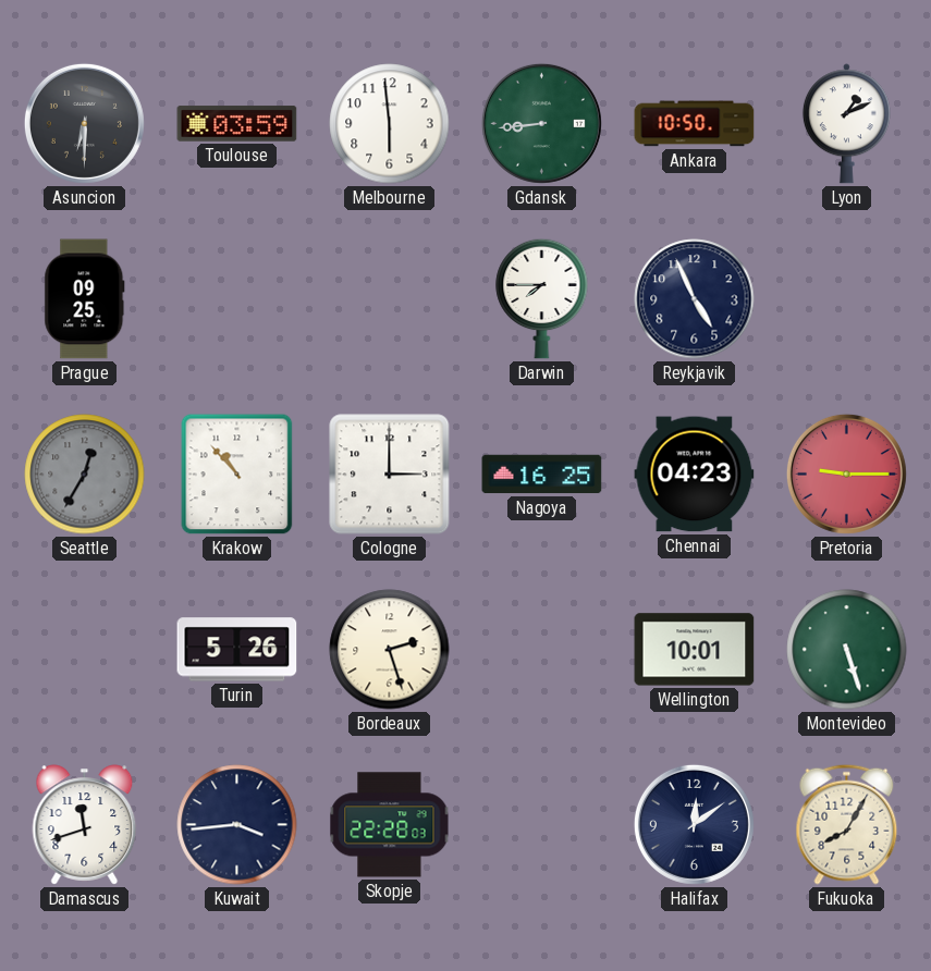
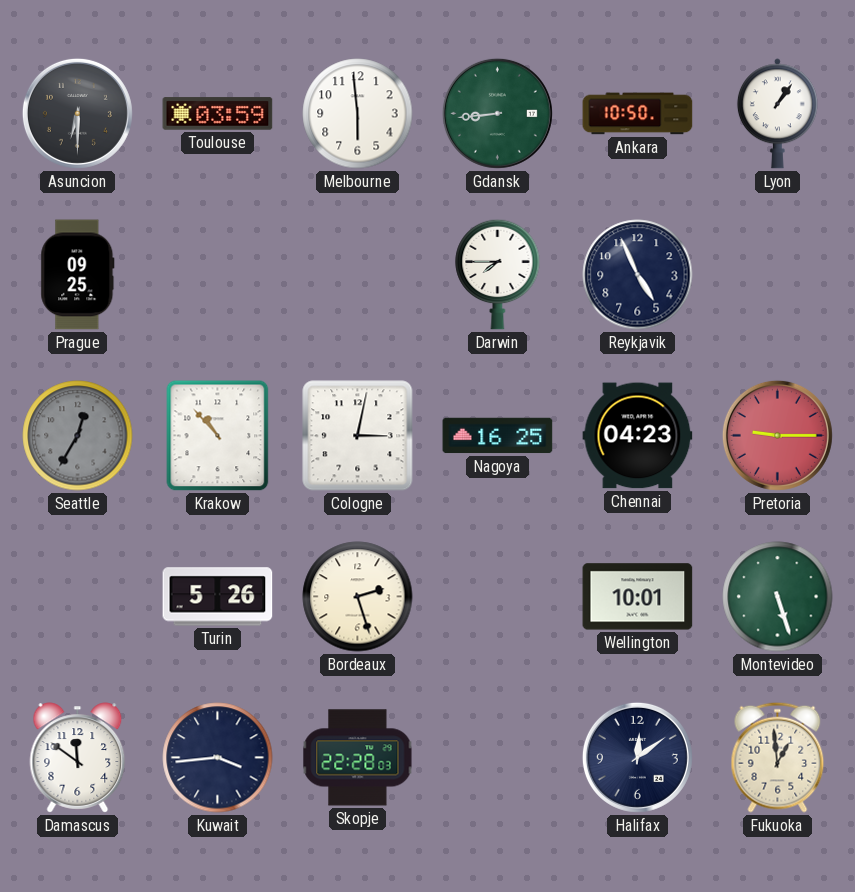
Lyon: 1:11 -> 1:06
Cologne: 3:00 -> 3:02
Damascus: 11:42 -> 11:51
Fukuoka: 8:05 -> 12:59
